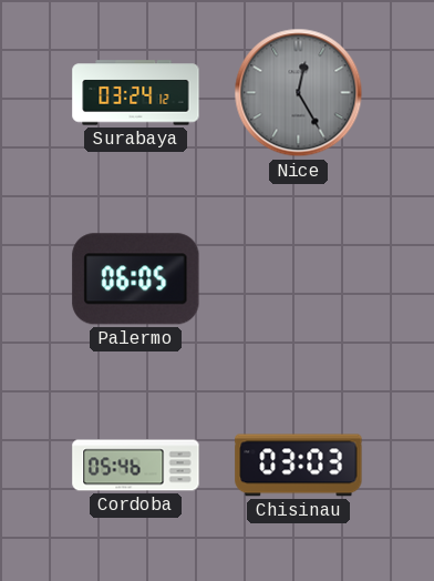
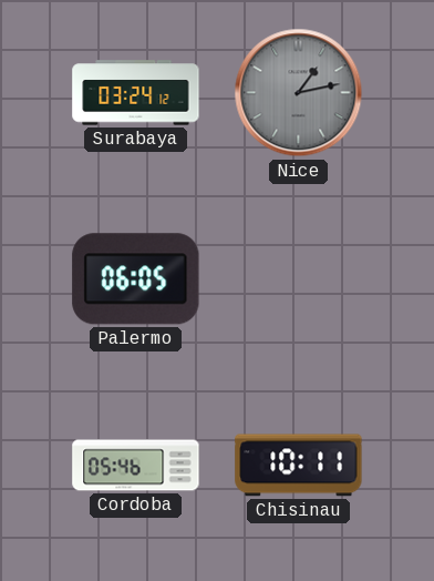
Nice: 12:25 -> 1:13
Chisinau: 03:03 -> 10:11
